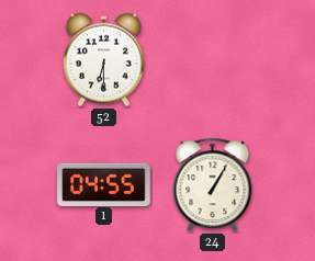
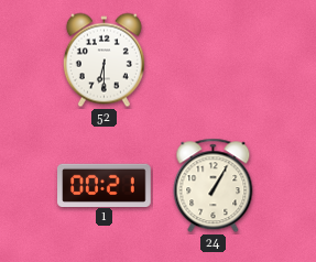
1: 04:55 -> 00:21
